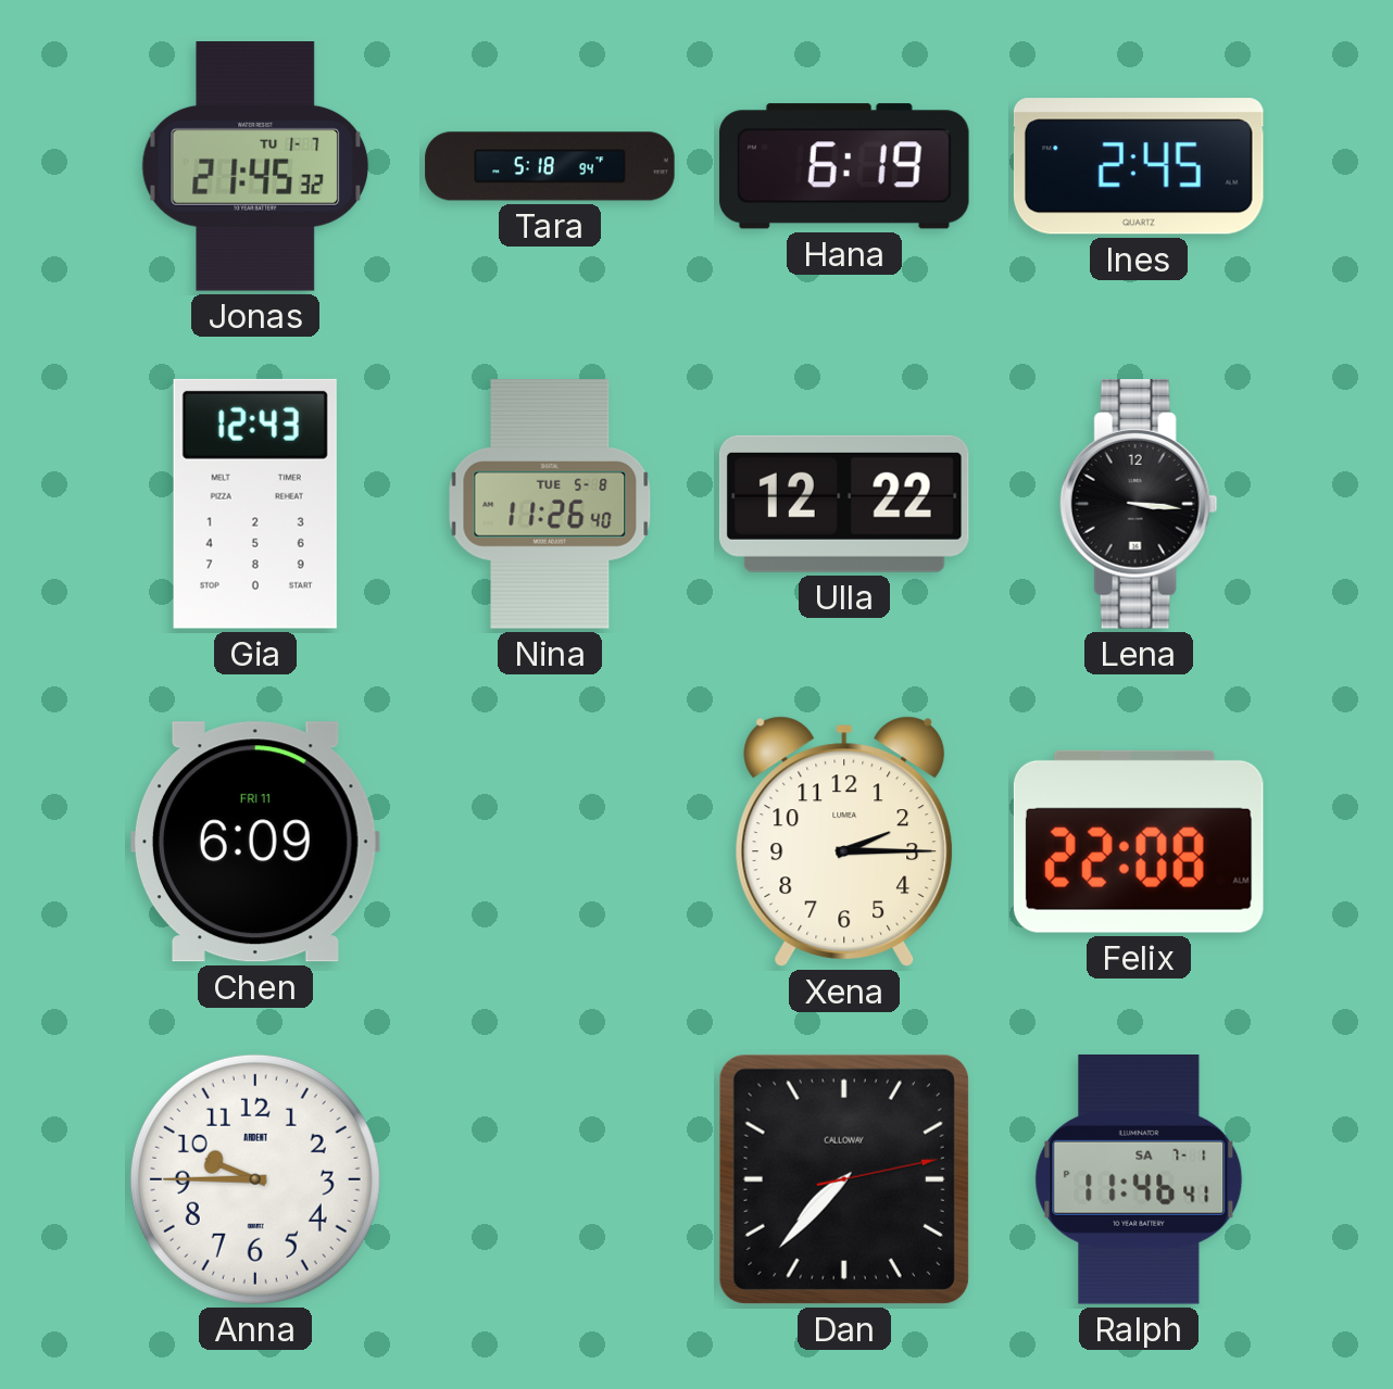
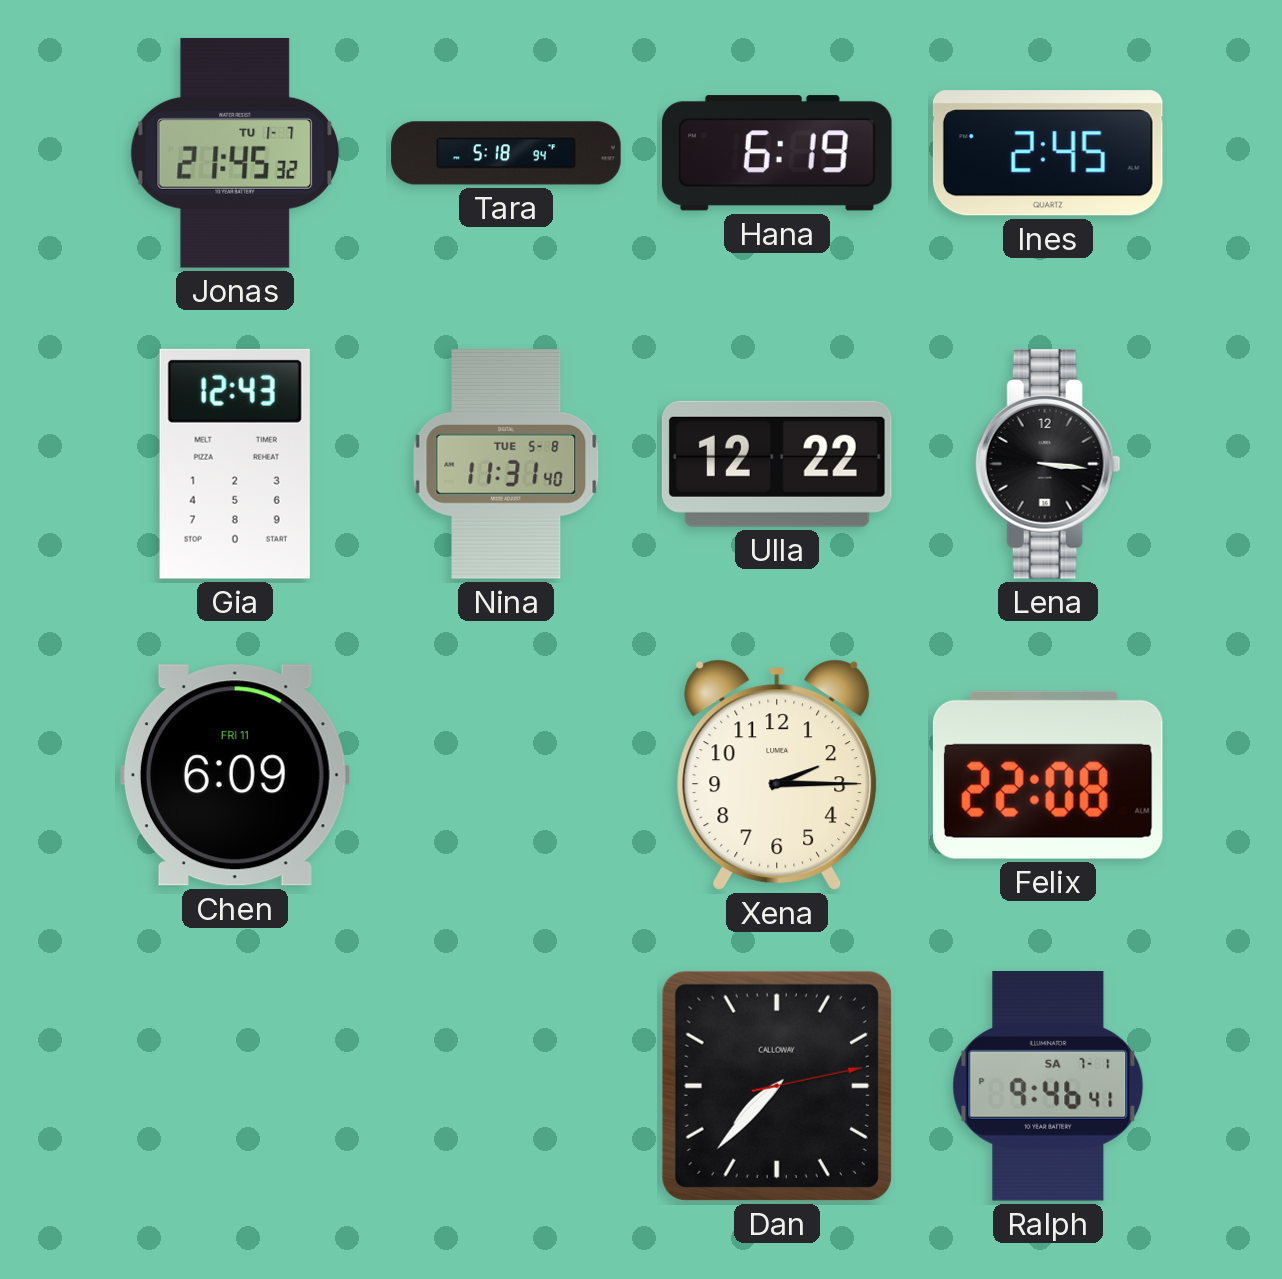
Nina: 11:26 -> 11:31
Anna: 9:45 -> none
Ralph: 11:46 -> 9:46
